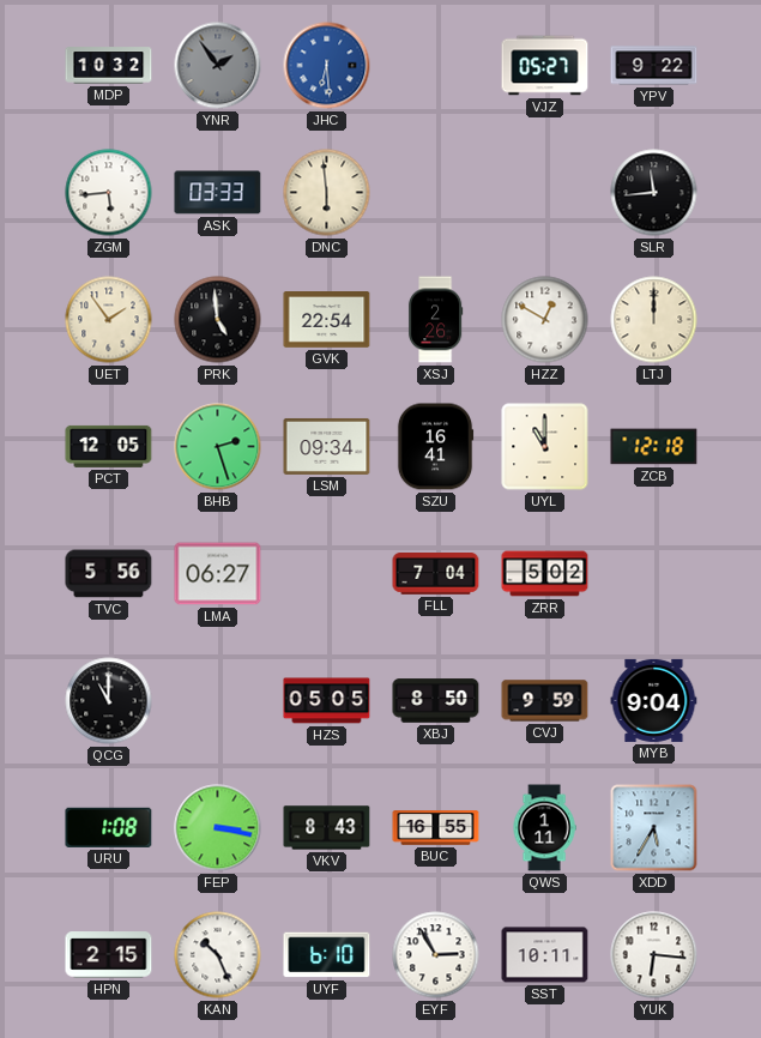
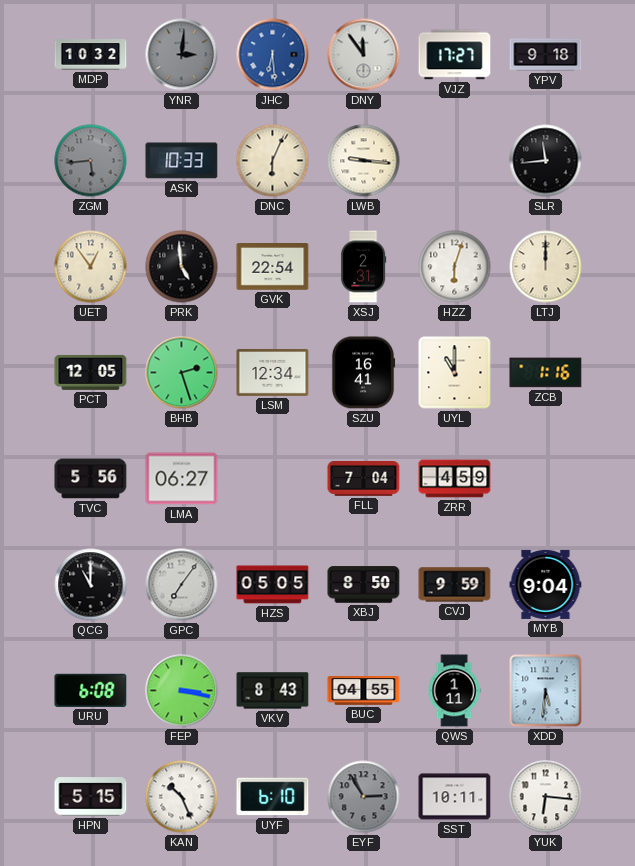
YNR: 1:54 -> 3:01
DNY: none -> 11:54
VJZ: 05:27 -> 17:27
YPV: 9:22 -> 9:18
ZGM dial: white -> grey
ASK: 03:33 -> 10:33
DNC: 5:59 -> 6:04
LWB: none -> 9:16
UET: 1:54 -> 12:54
XSJ: 2:26 -> 2:31
HZZ: 12:50 -> 6:03
LSM: 09:34 -> 12:34
ZCB: 12:18 -> 1:16
ZRR: 5:02 -> 4:59
GPC: none -> 7:06
URU: 1:08 -> 6:08
BUC: 16:55 -> 04:55
XDD: 5:35 -> 5:31
HPN: 2:15 -> 5:15
EYF dial: white -> grey
